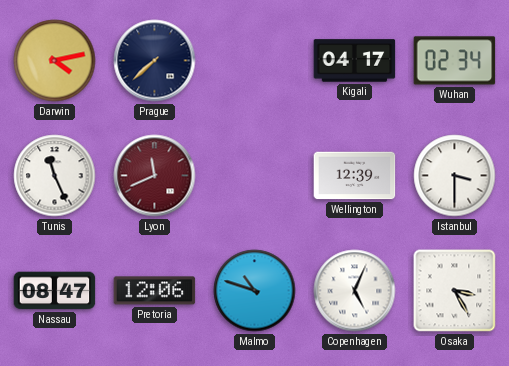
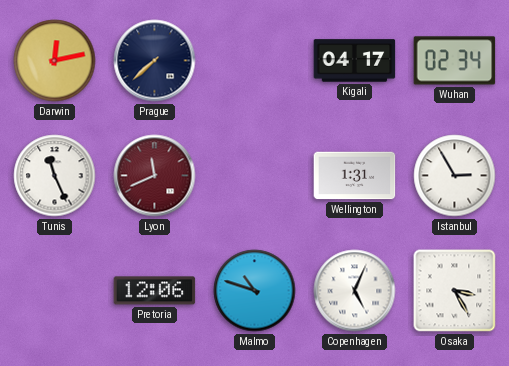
Darwin: 4:13 -> 12:13
Wellington: 12:39 -> 1:31
Istanbul: 3:30 -> 2:55
Nassau: 08:47 -> none
